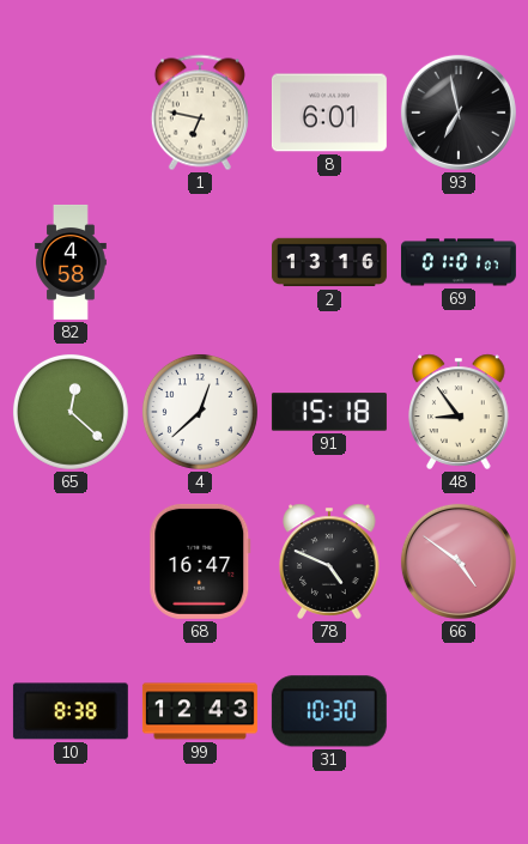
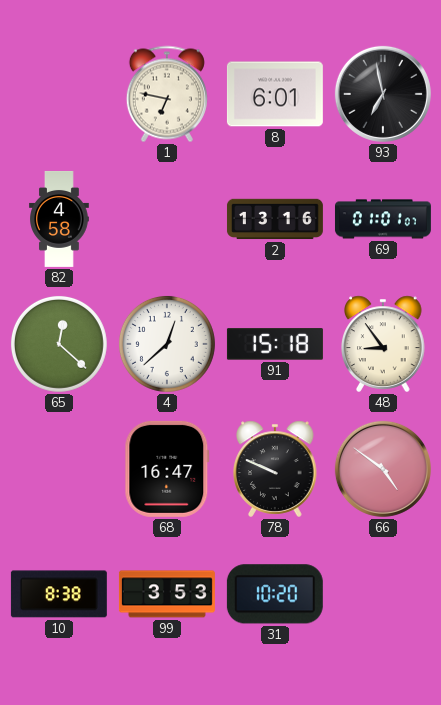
78: 4:49 -> 9:49
99: 12:43 -> 3:53
31: 10:30 -> 10:20
